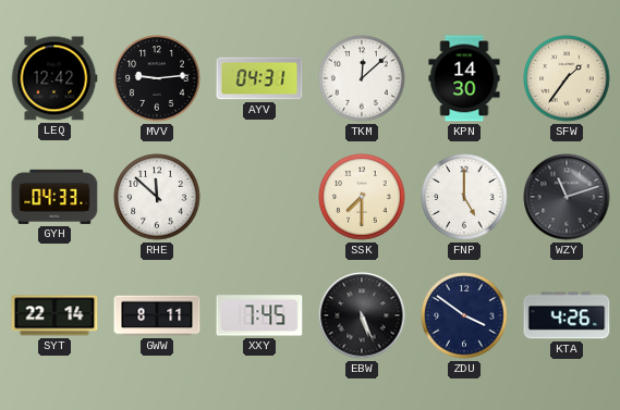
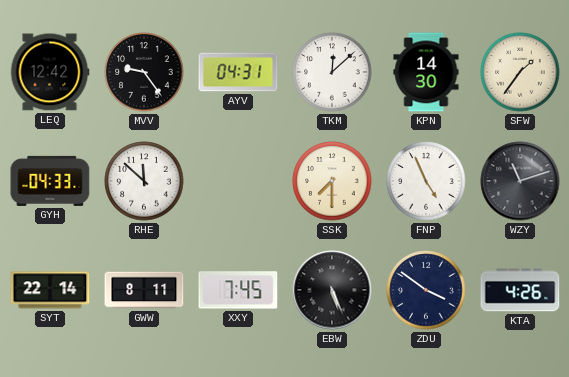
MVV: 9:14 -> 9:24
FNP: 5:00 -> 4:56
